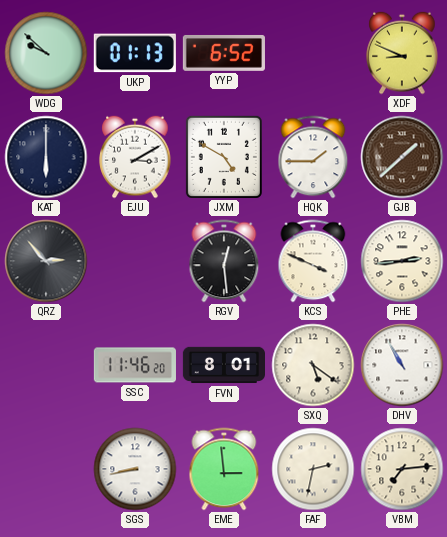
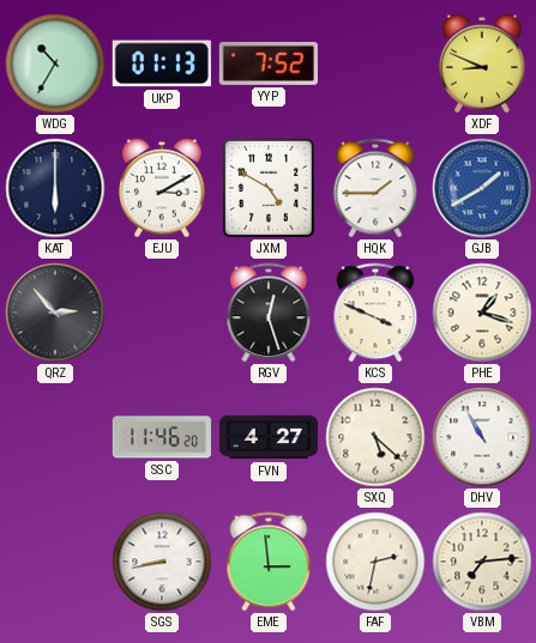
WDG: 9:52 -> 10:35
YYP: 6:52 -> 7:52
GJB: 1:38 -> 1:40
GJB dial: brown -> blue
RGV: 12:29 -> 12:27
PHE: 2:44 -> 1:18
FVN: 8:01 -> 4:27
SXQ: 5:21 -> 5:22
